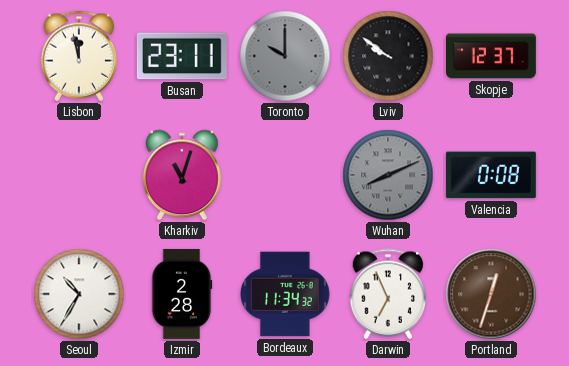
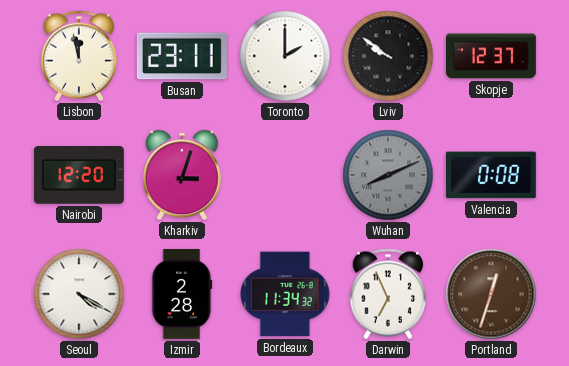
Toronto: 10:00 -> 2:00
Toronto dial: grey -> white
Nairobi: none -> 12:20
Kharkiv: 11:03 -> 3:03
Seoul: 10:35 -> 4:20
